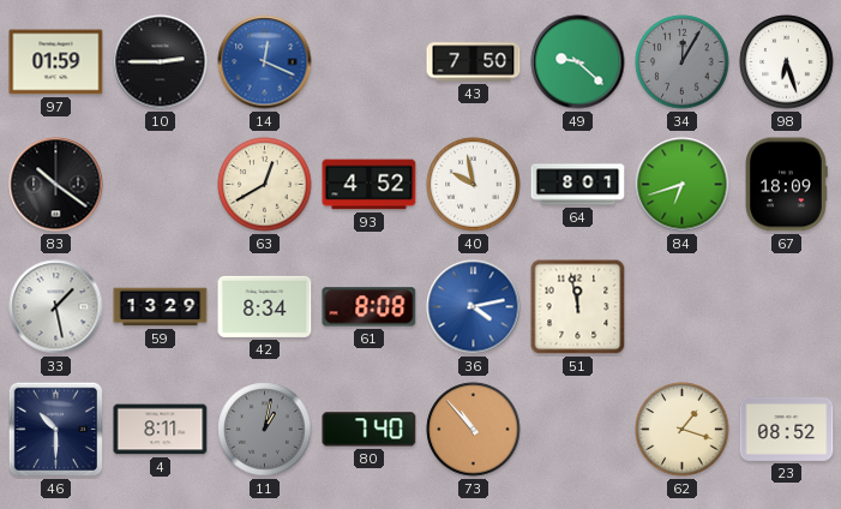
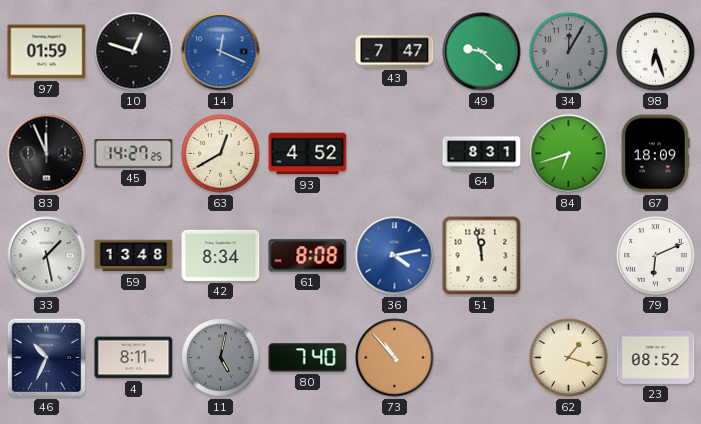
10: 2:45 -> 12:48
43: 7:50 -> 7:47
83: 10:21 -> 11:56
45: none -> 14:27
40: 9:58 -> none
64: 8:01 -> 8:31
59: 13:29 -> 13:48
79: none -> 6:11
46: 10:30 -> 10:34
11: 1:02 -> 5:02
